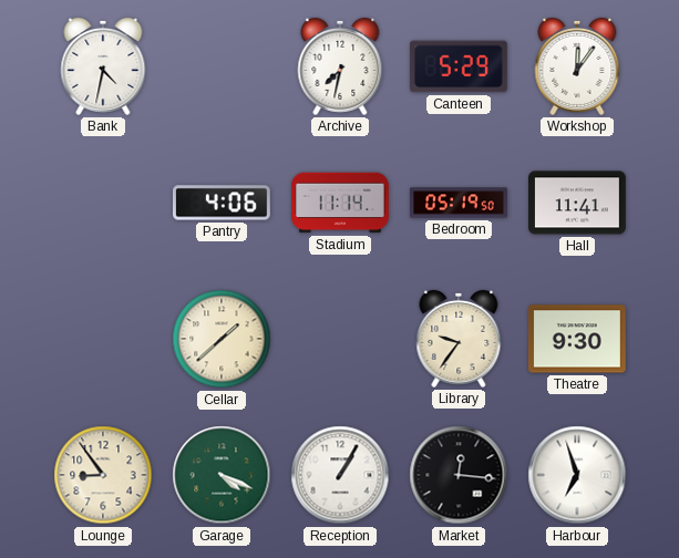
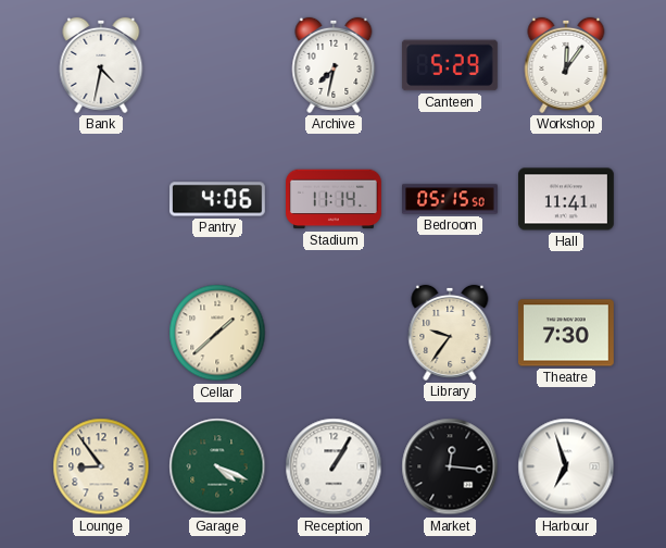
Bedroom: 05:19 -> 05:15
Theatre: 9:30 -> 7:30
